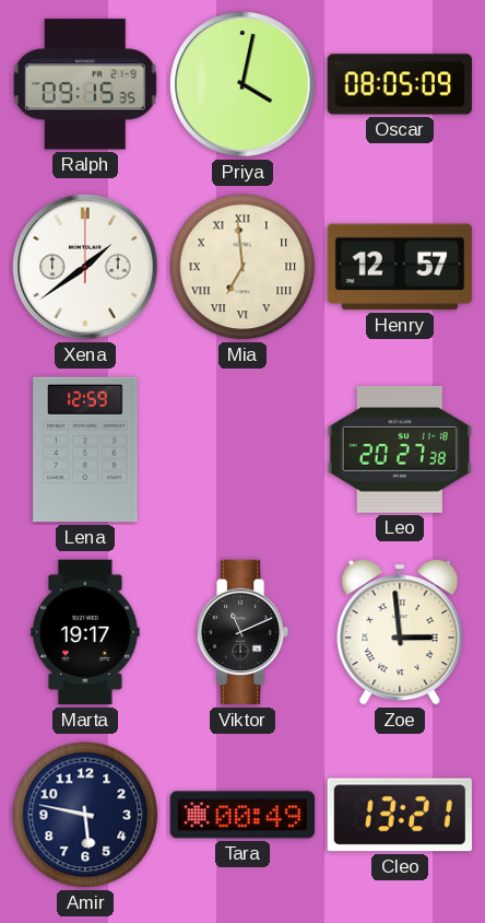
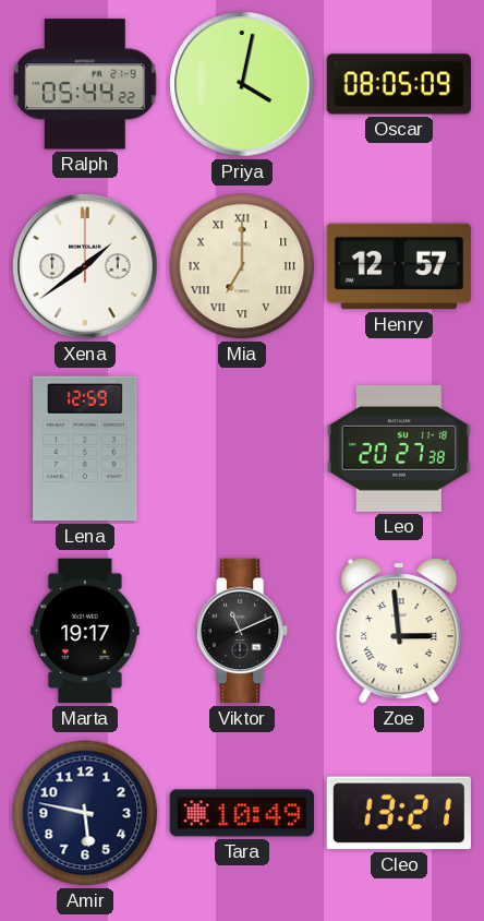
Ralph: 09:15 -> 05:44
Mia: 6:59 -> 7:00
Tara: 00:49 -> 10:49
